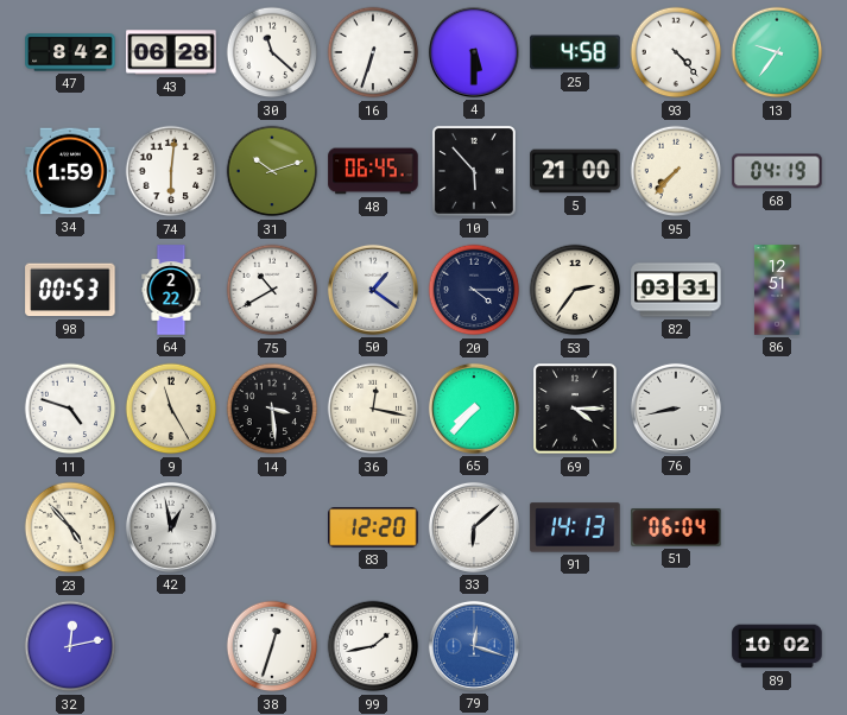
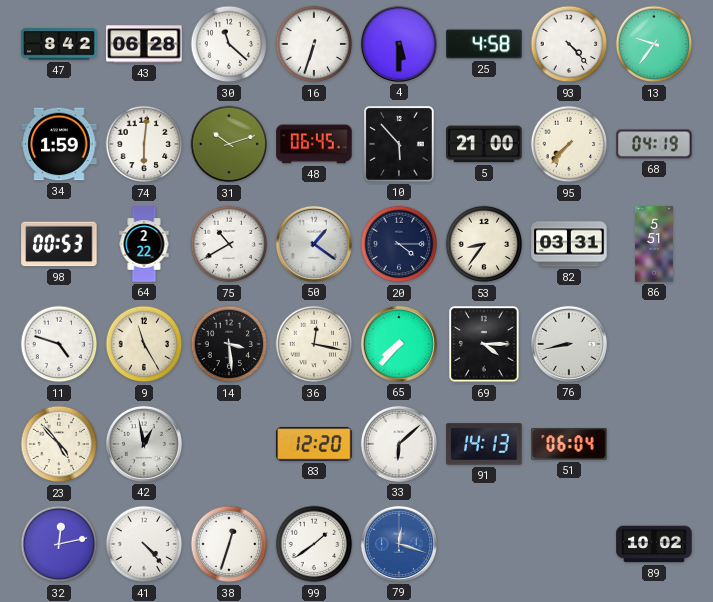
53: 2:36 -> 8:36
86: 12:51 -> 5:51
41: none -> 4:23
99: 1:43 -> 1:39
